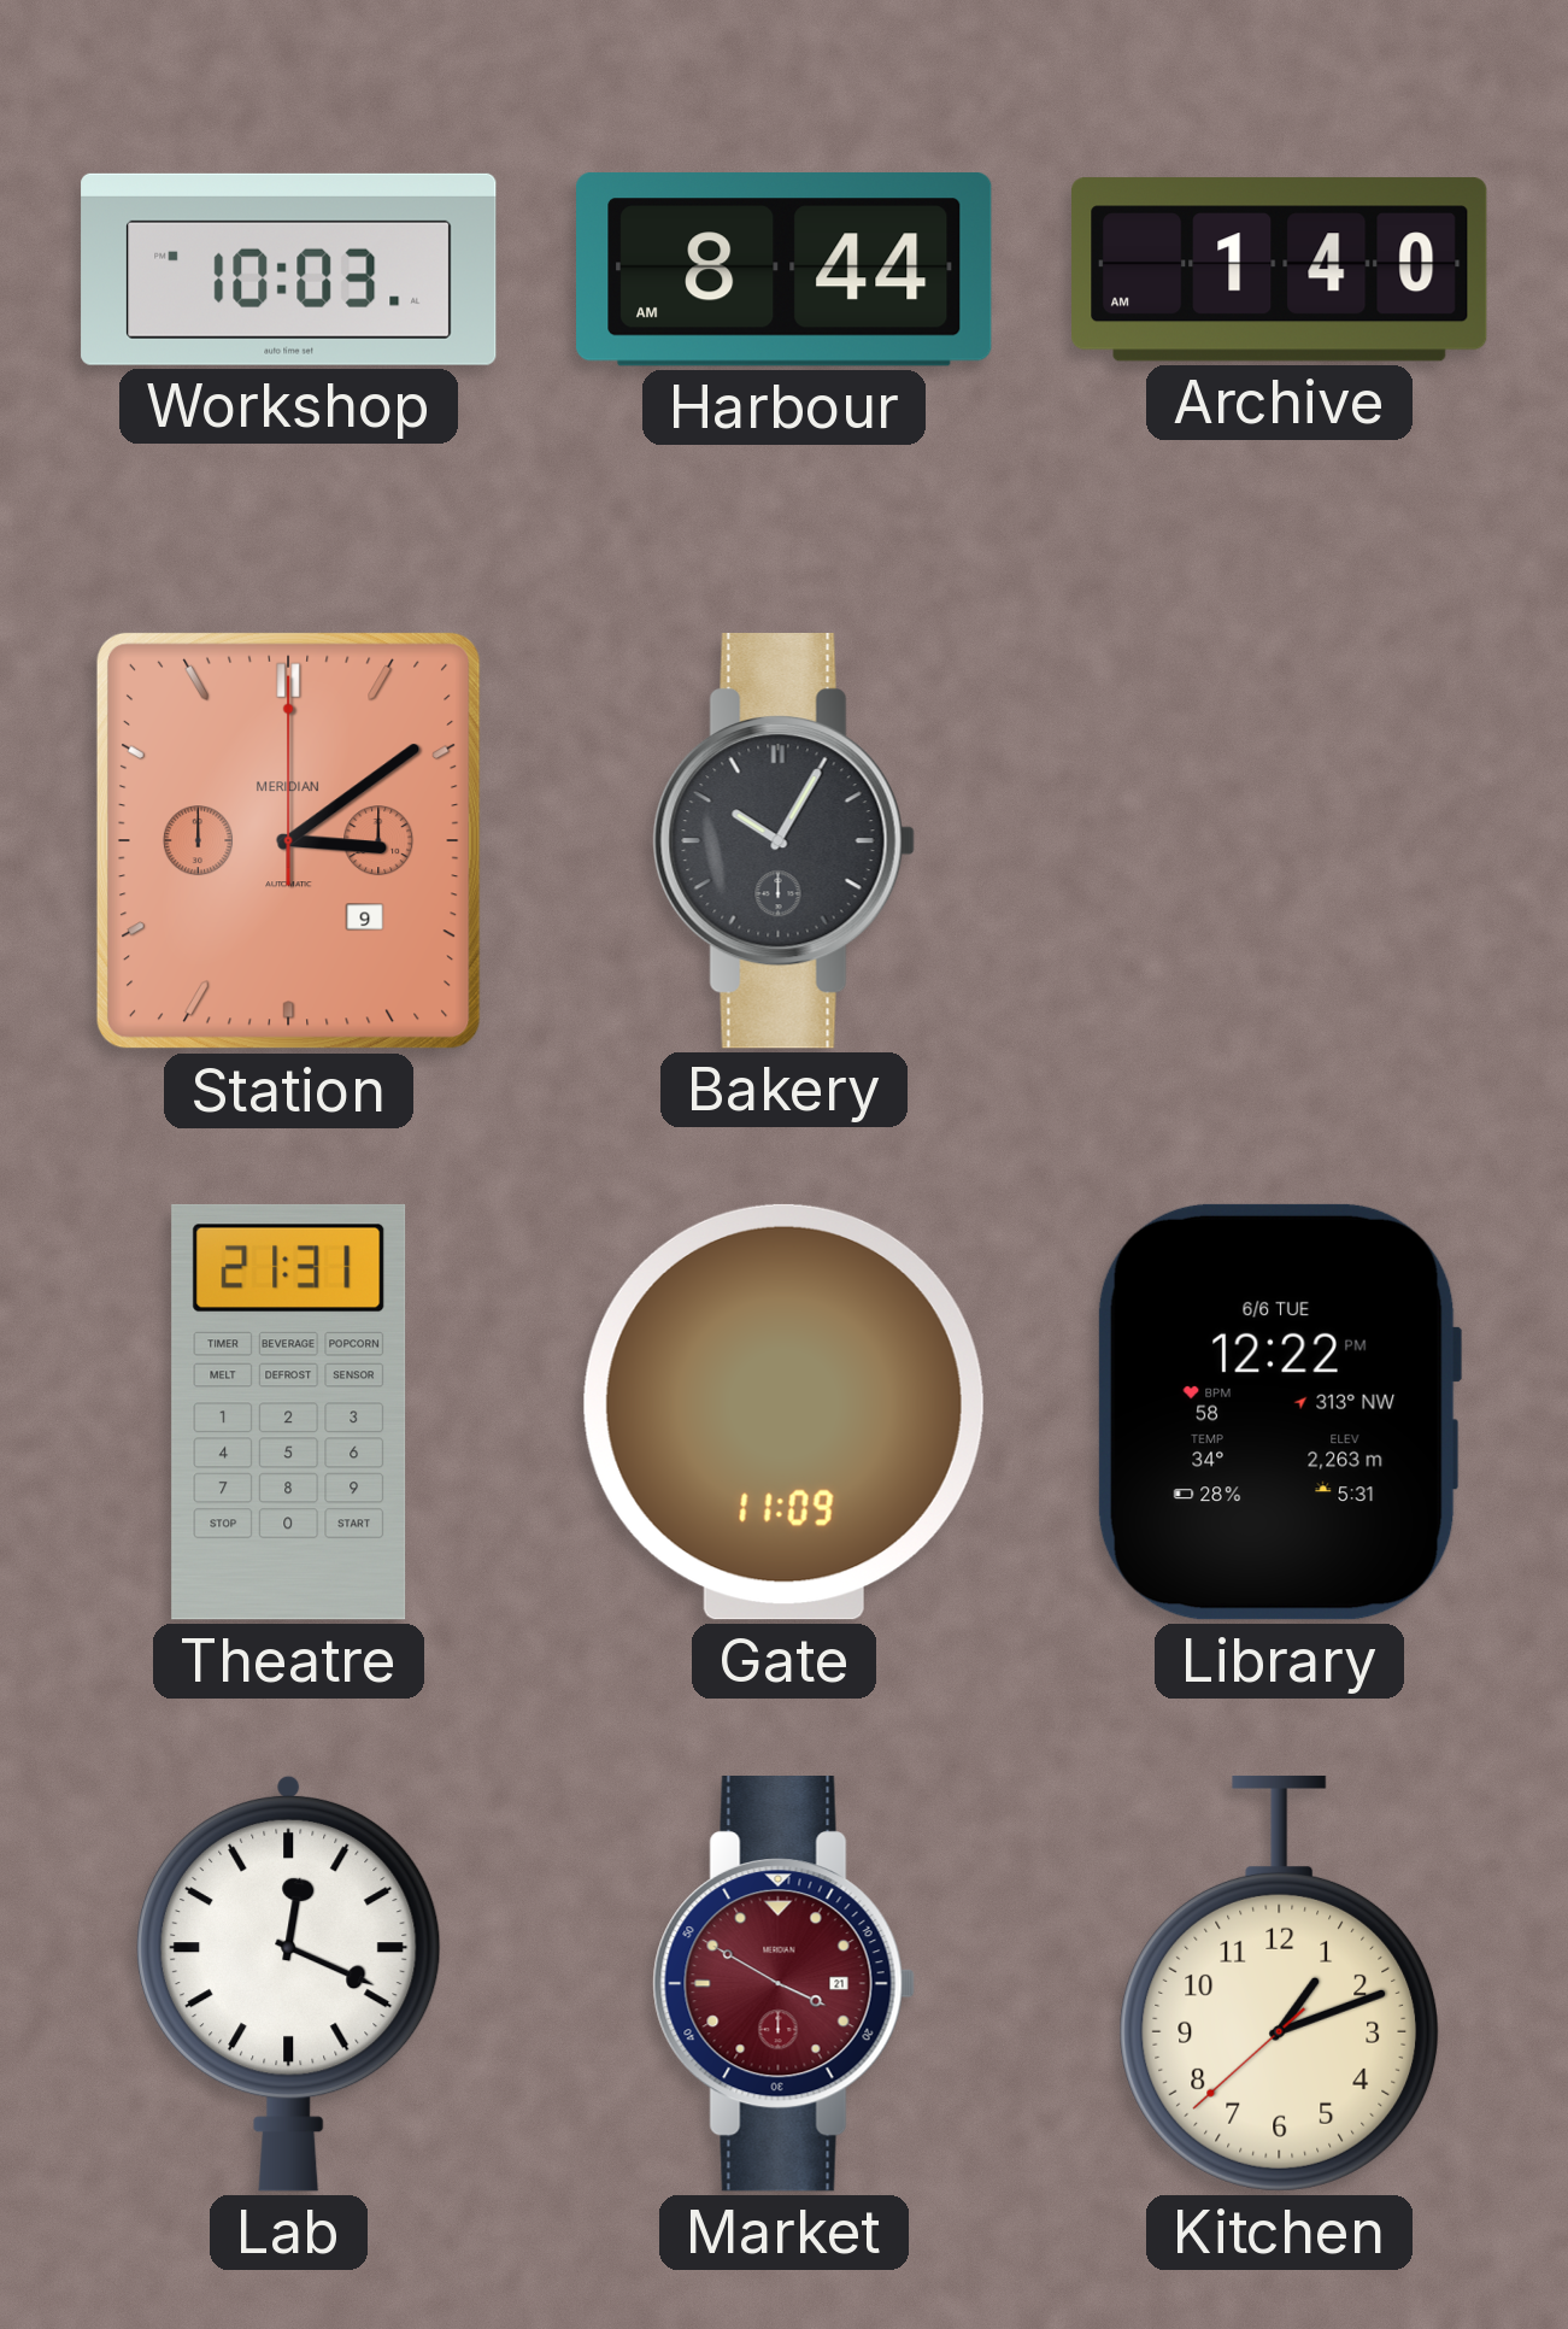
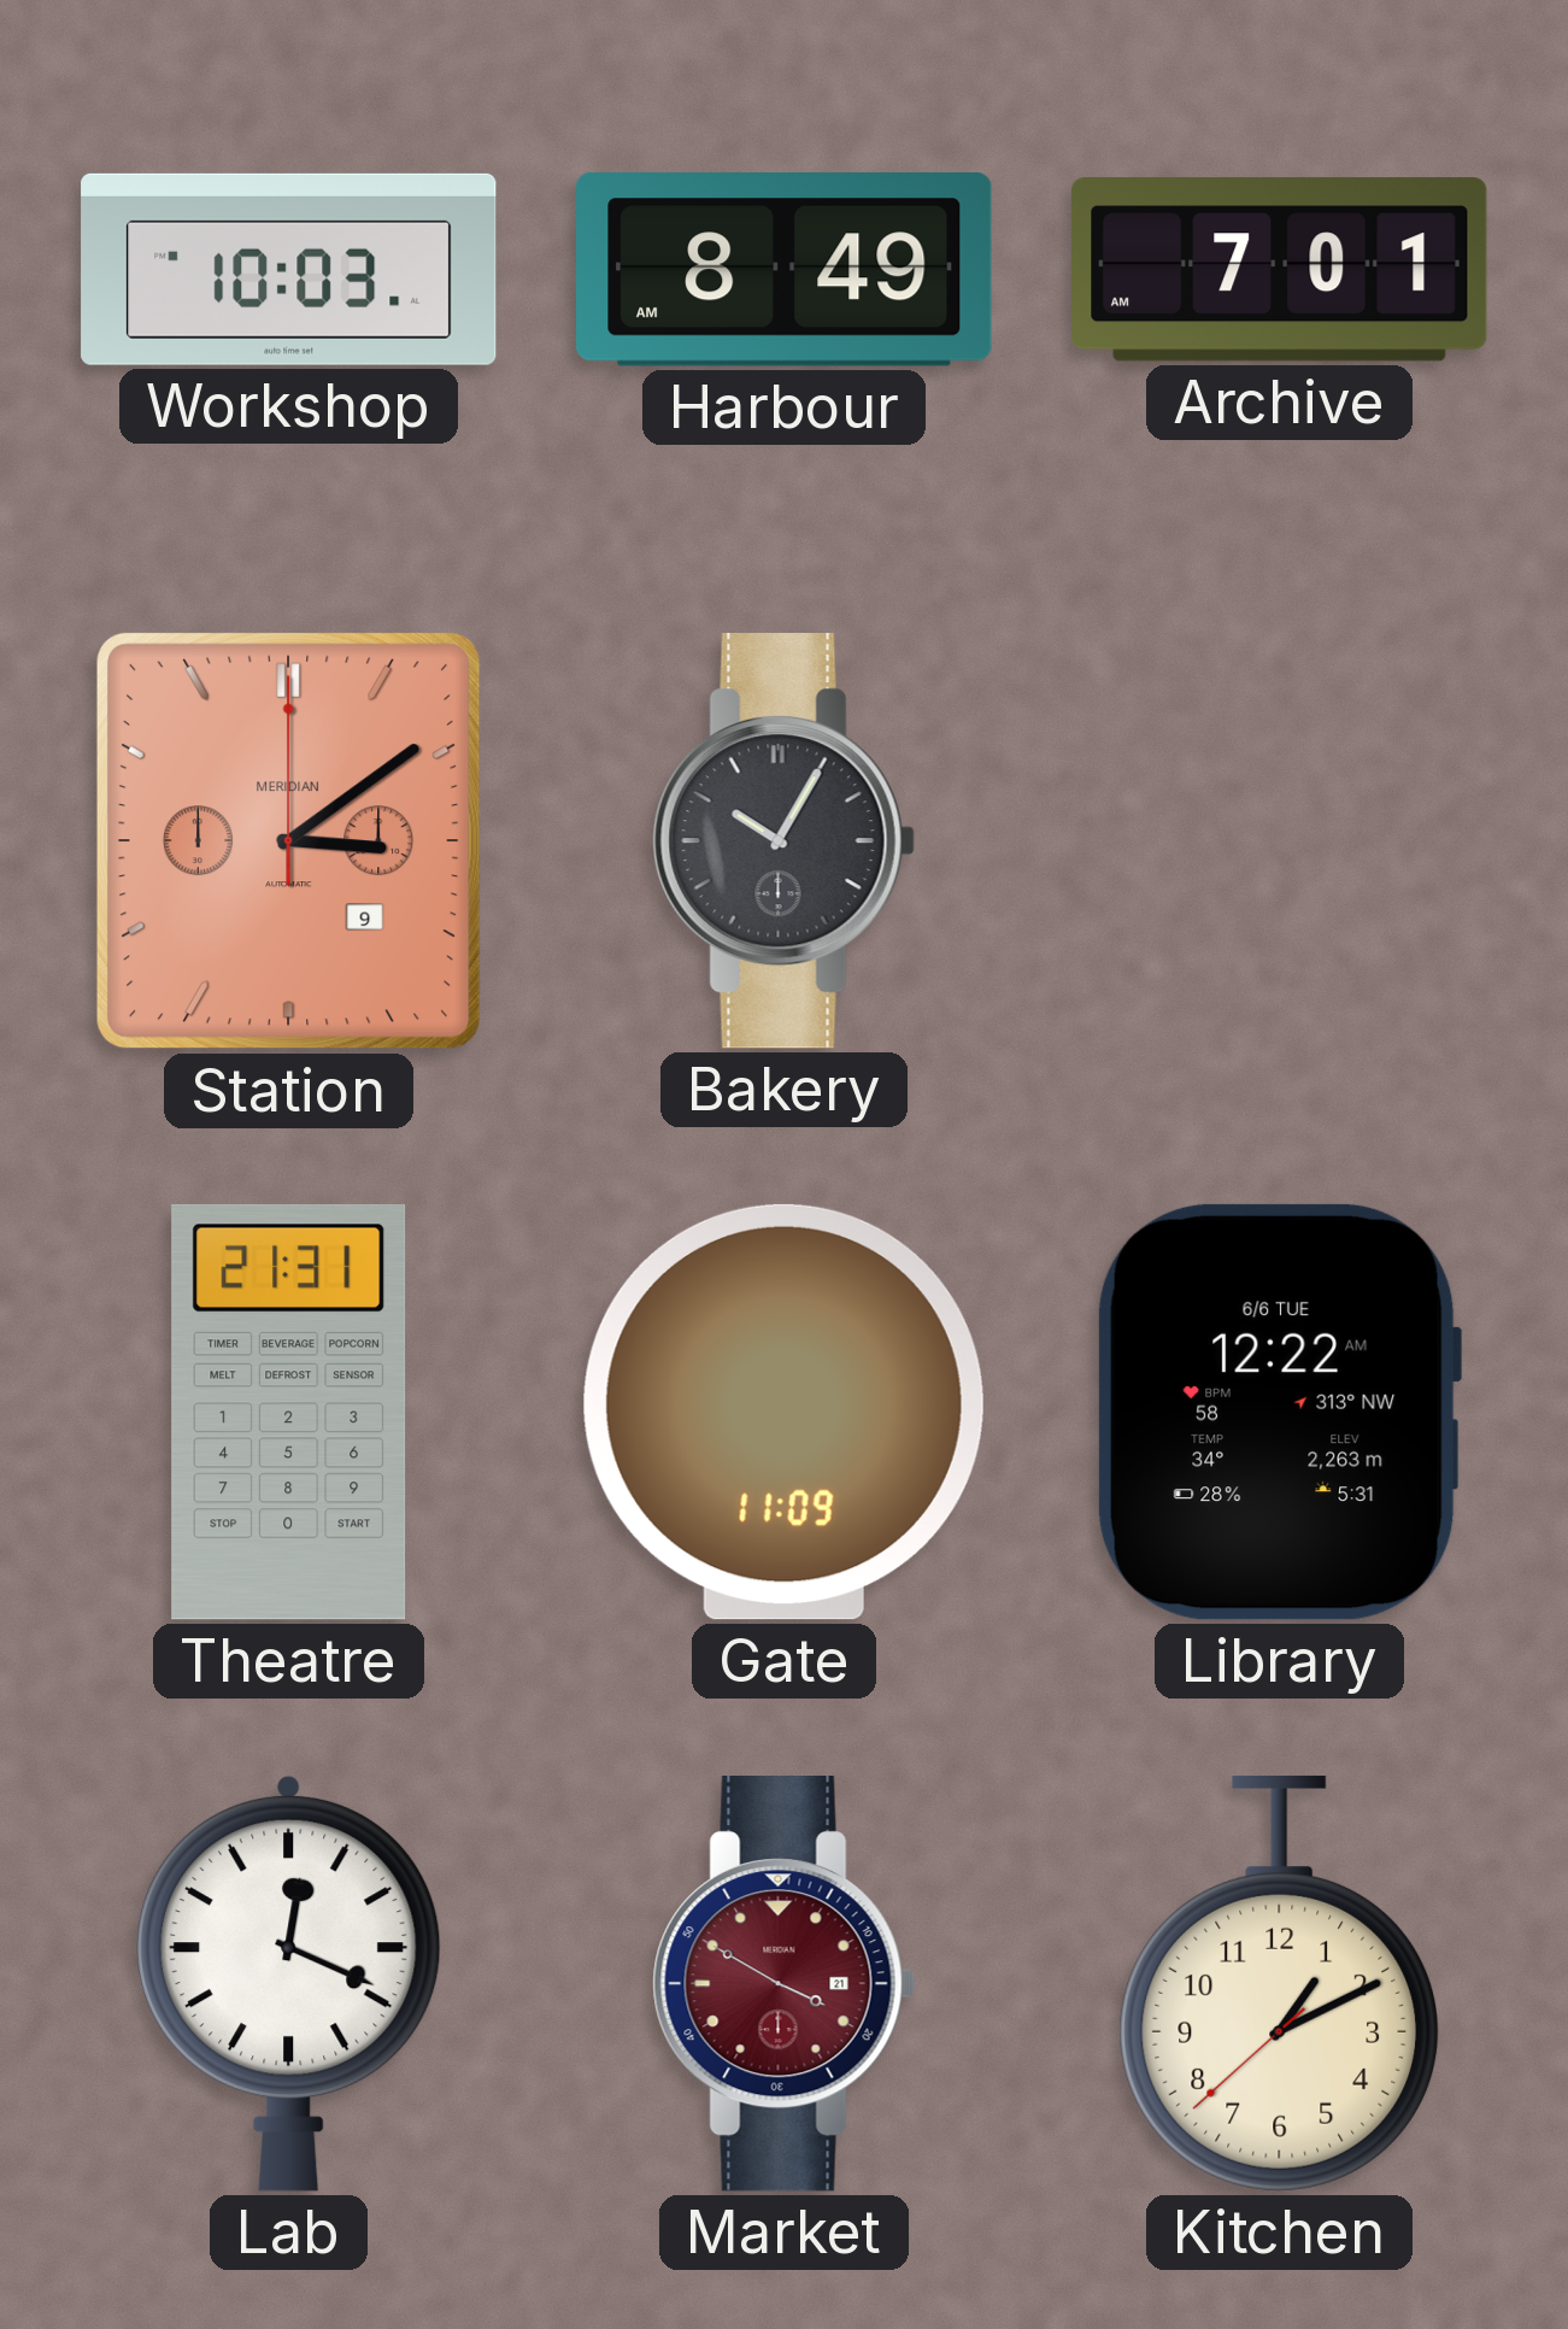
Harbour: 8:44 -> 8:49
Archive: 1:40 -> 7:01
Library: 12:22 PM -> 12:22 AM
Kitchen: 1:11 -> 1:10
